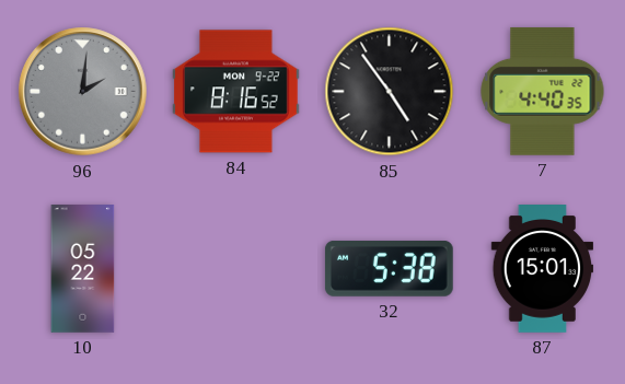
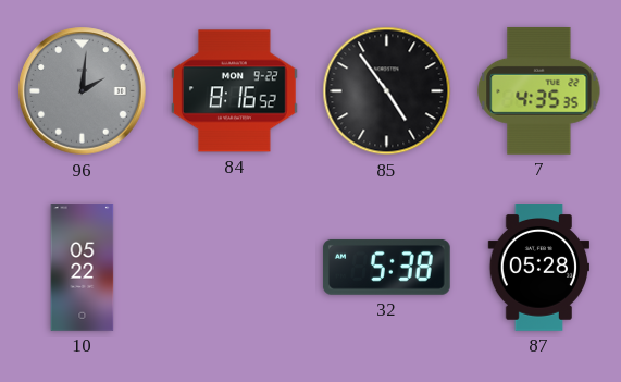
7: 4:40 -> 4:35
87: 15:01 -> 05:28
